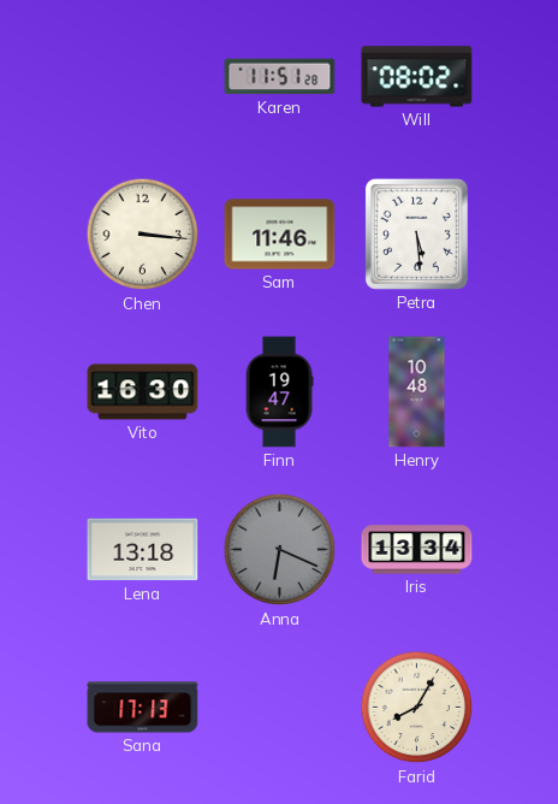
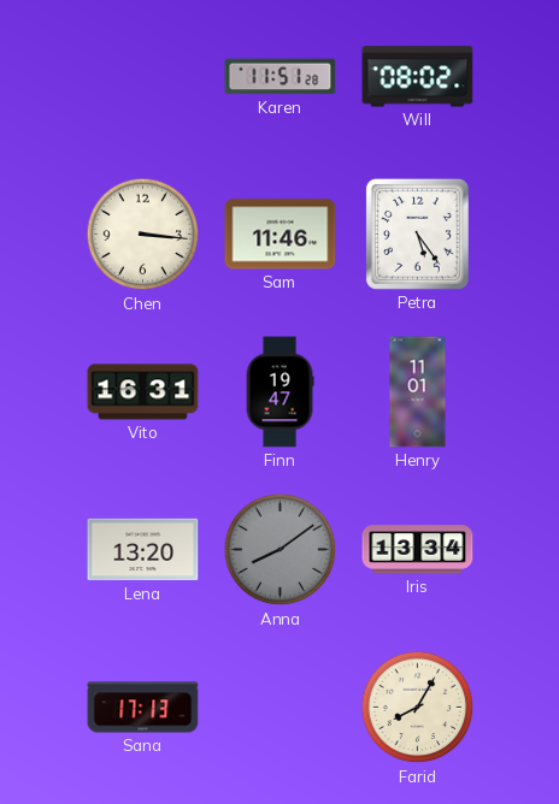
Petra: 5:29 -> 5:24
Vito: 16:30 -> 16:31
Henry: 10:48 -> 11:01
Lena: 13:18 -> 13:20
Anna: 6:19 -> 8:09
